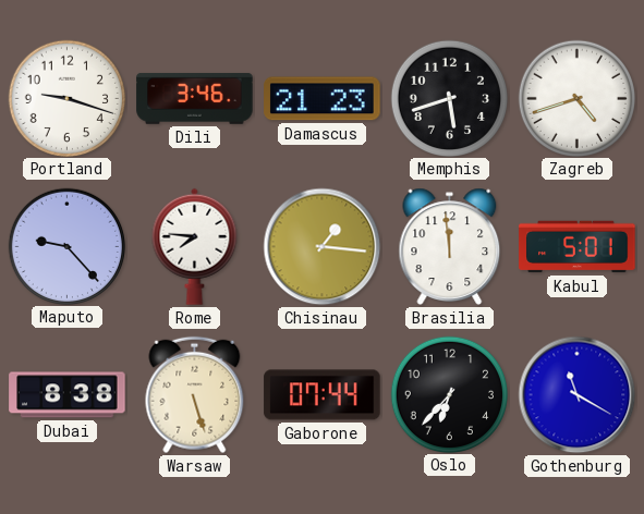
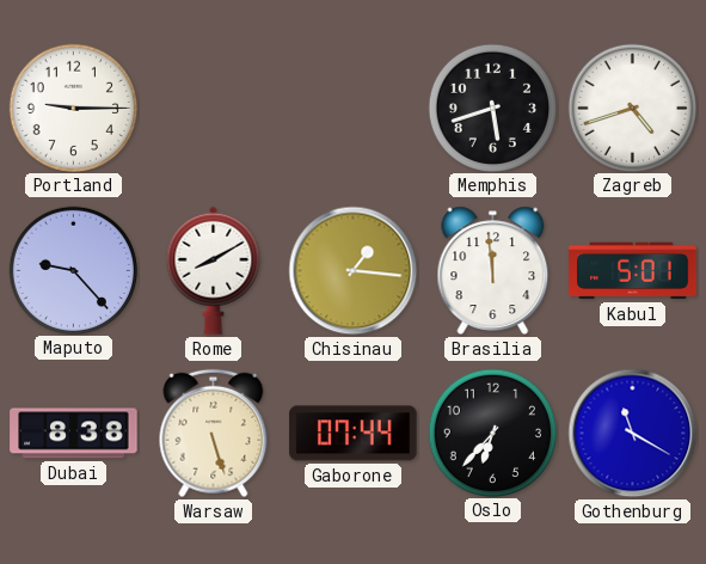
Portland: 9:18 -> 9:15
Dili: 3:46 -> none
Damascus: 21:23 -> none
Rome: 7:46 -> 8:10
